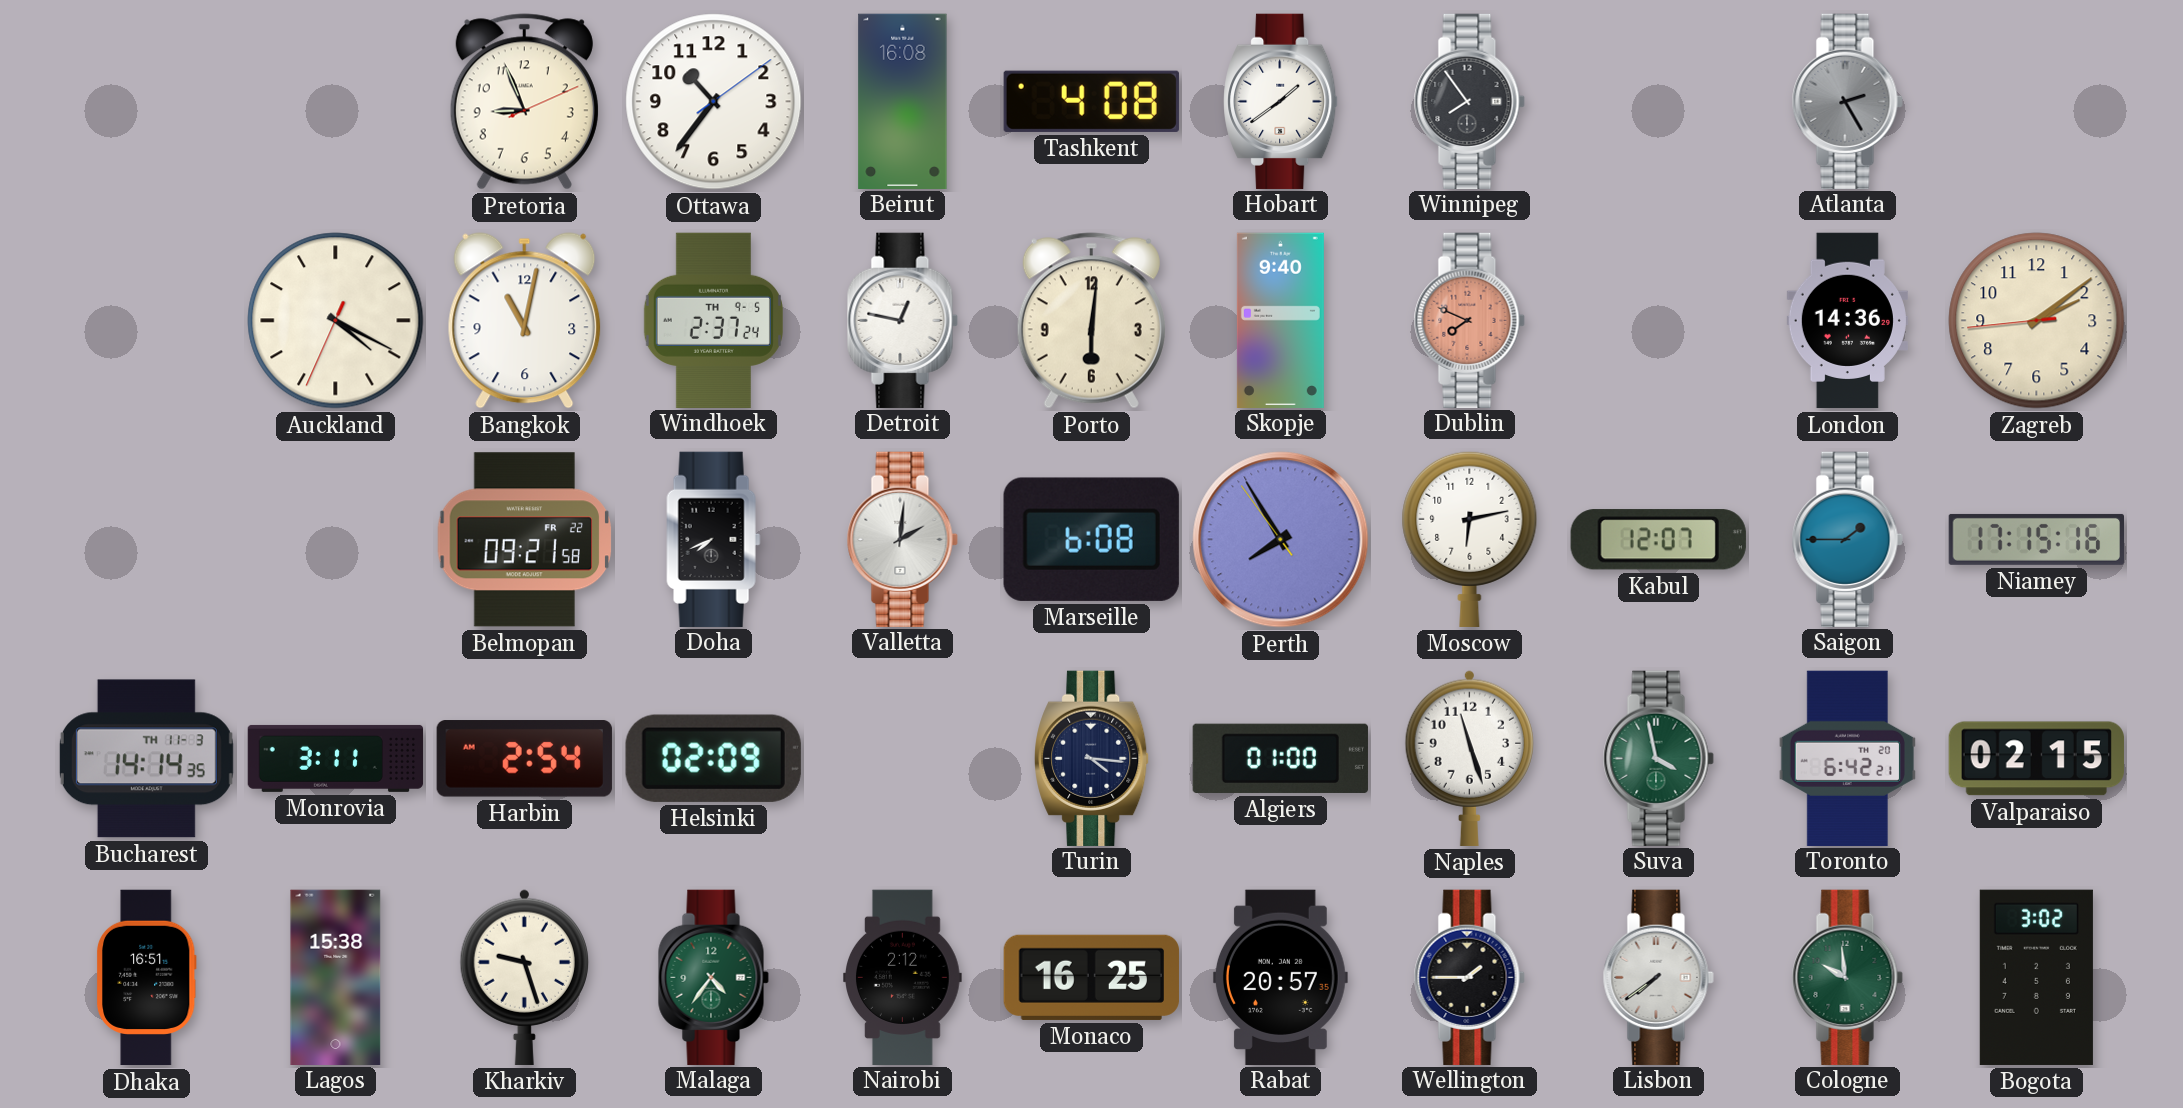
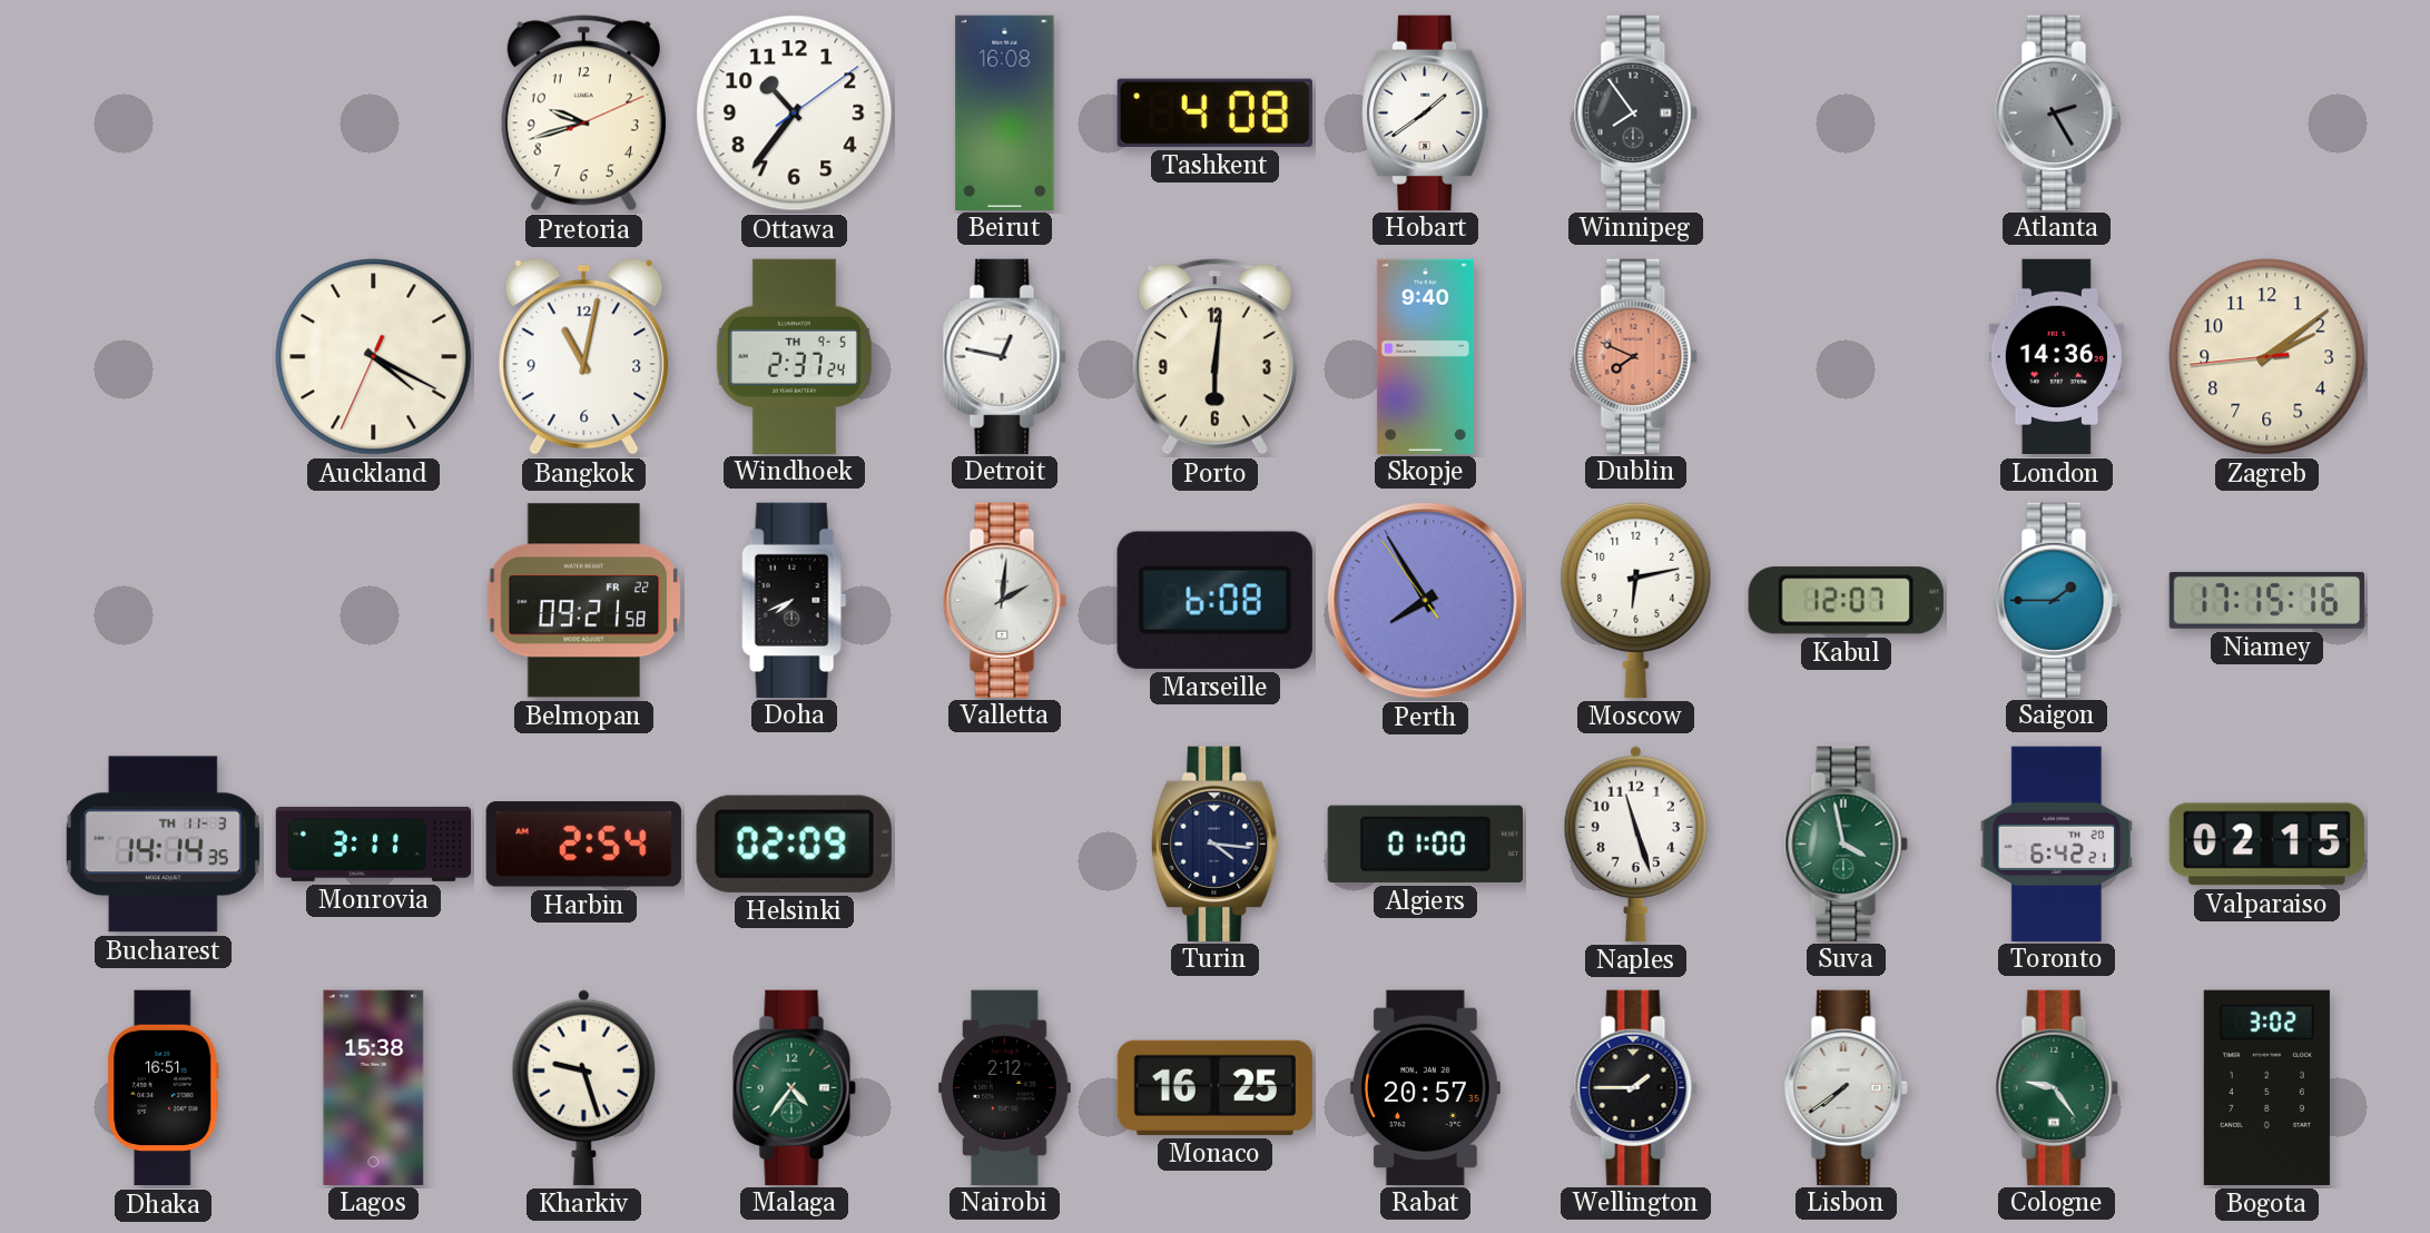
Pretoria: 8:56 -> 9:42
Cologne: 9:59 -> 9:24
